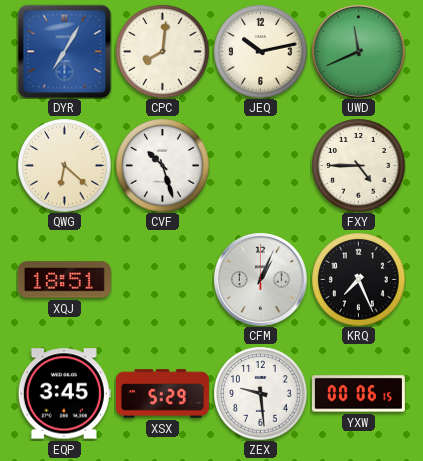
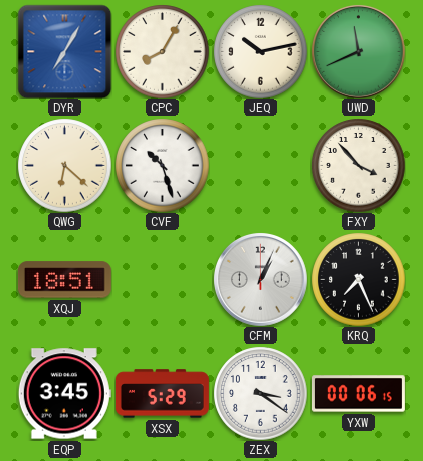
CPC: 8:01 -> 8:05
FXY: 4:45 -> 3:53
ZEX: 9:29 -> 3:21
